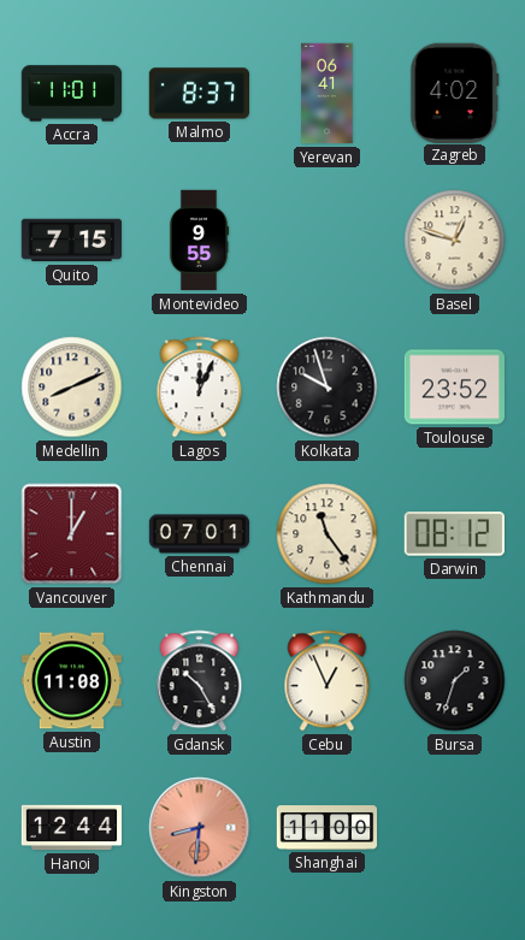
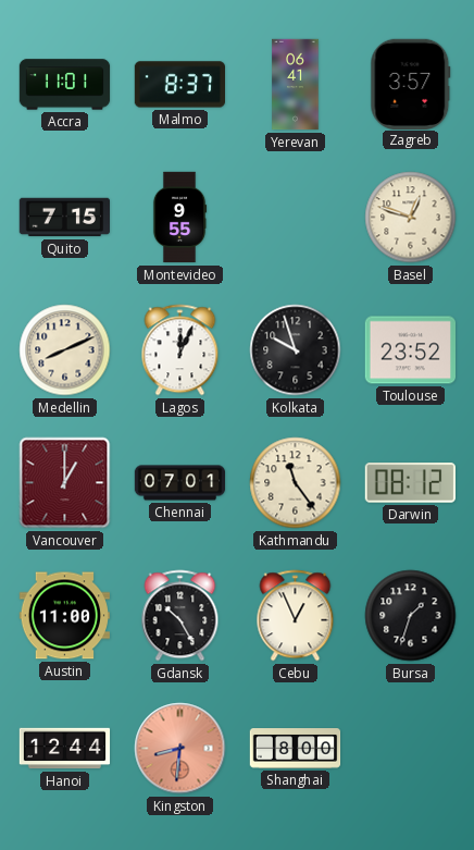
Zagreb: 4:02 -> 3:57
Austin: 11:08 -> 11:00
Shanghai: 11:00 -> 8:00
